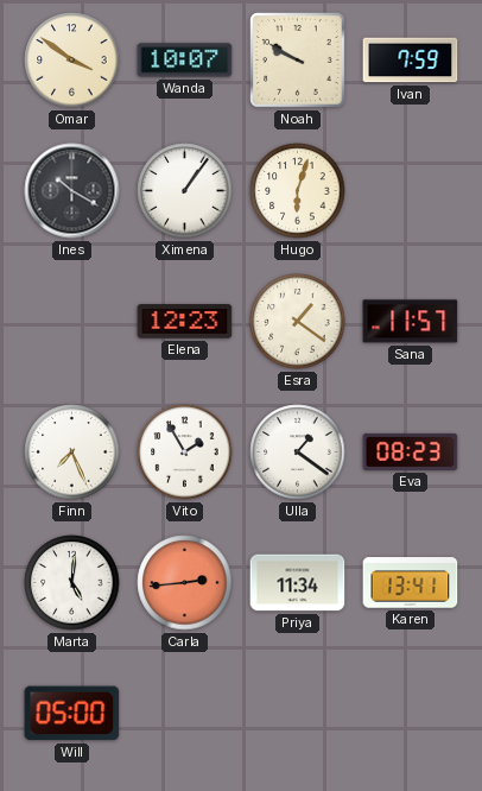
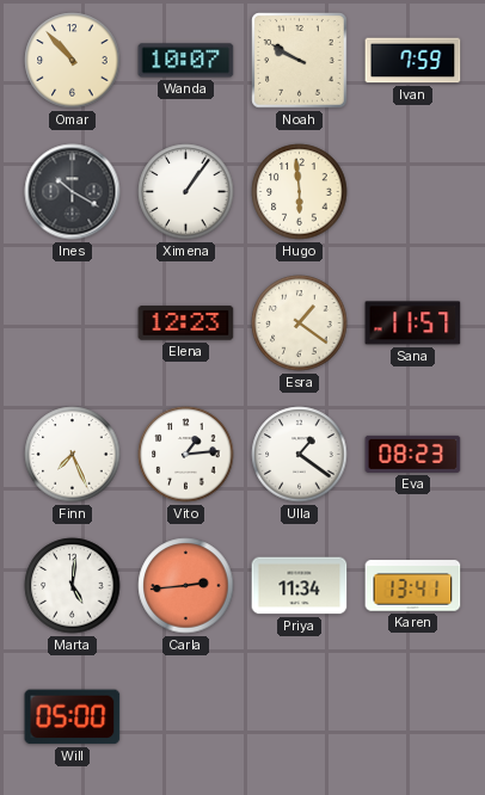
Omar: 3:51 -> 10:53
Hugo: 6:03 -> 5:59
Vito: 1:55 -> 1:14
